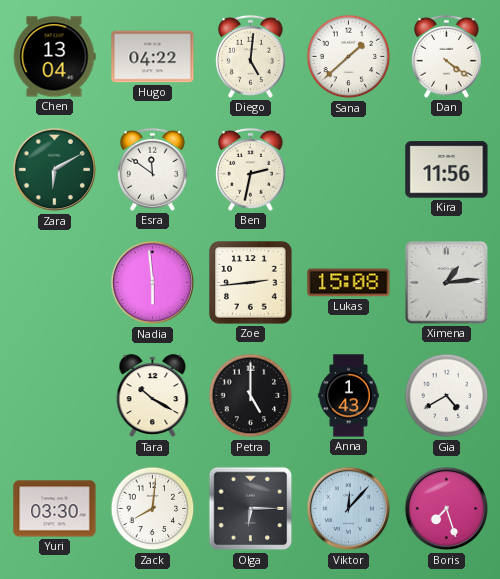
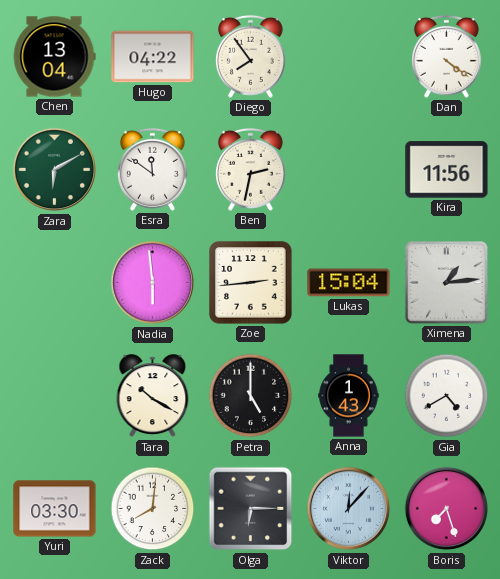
Diego: 5:01 -> 7:54
Sana: 1:38 -> none
Lukas: 15:08 -> 15:04
